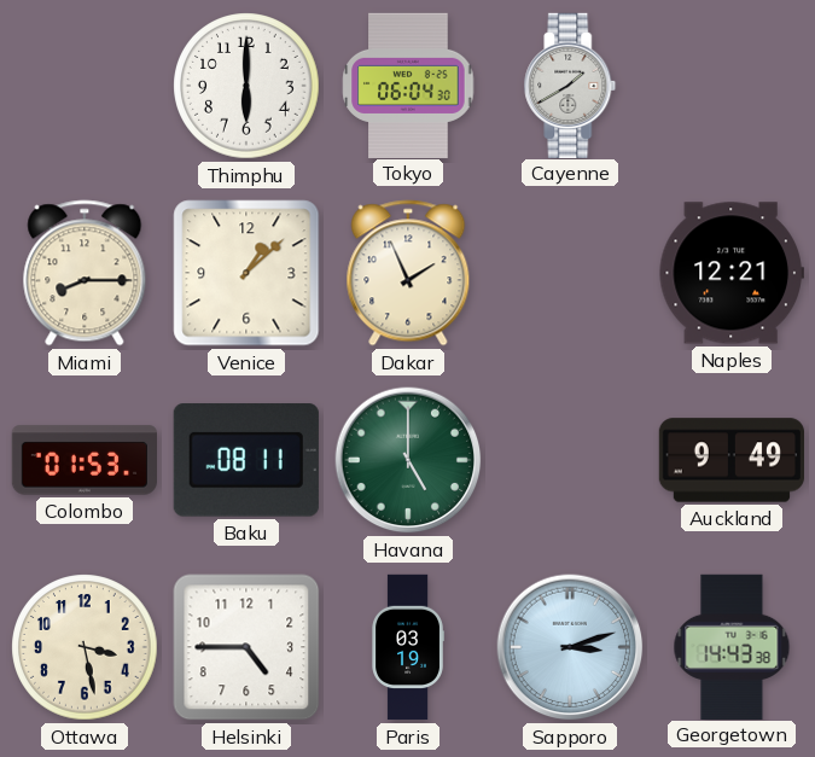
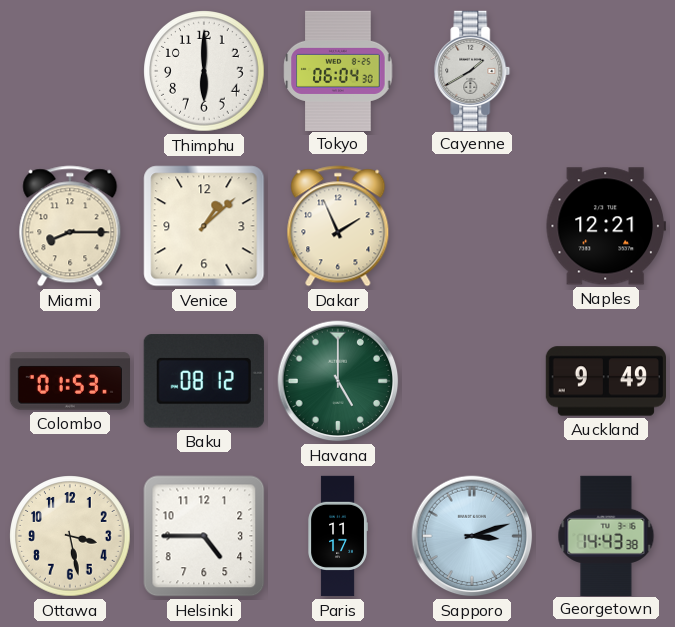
Baku: 08:11 -> 08:12
Paris: 03:19 -> 11:17
